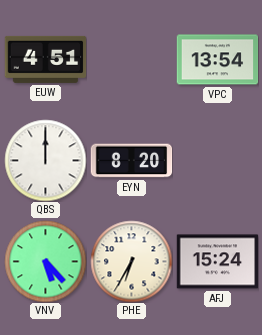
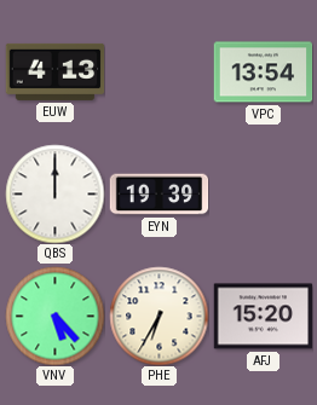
EUW: 4:51 -> 4:13
EYN: 8:20 -> 19:39
AFJ: 15:24 -> 15:20
